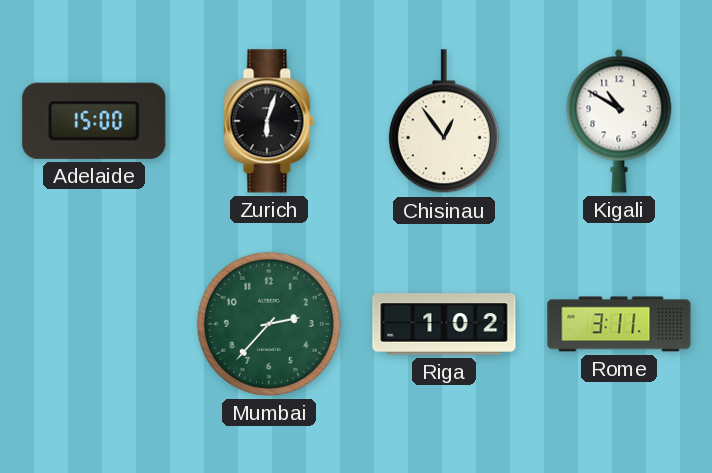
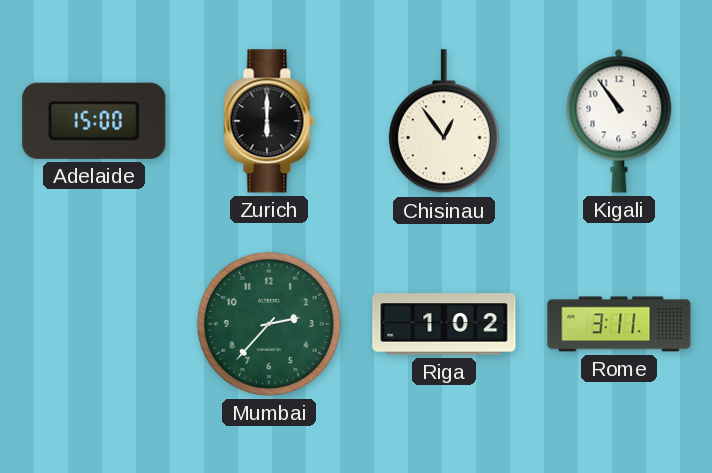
Zurich: 6:03 -> 6:00
Kigali: 10:50 -> 10:54
